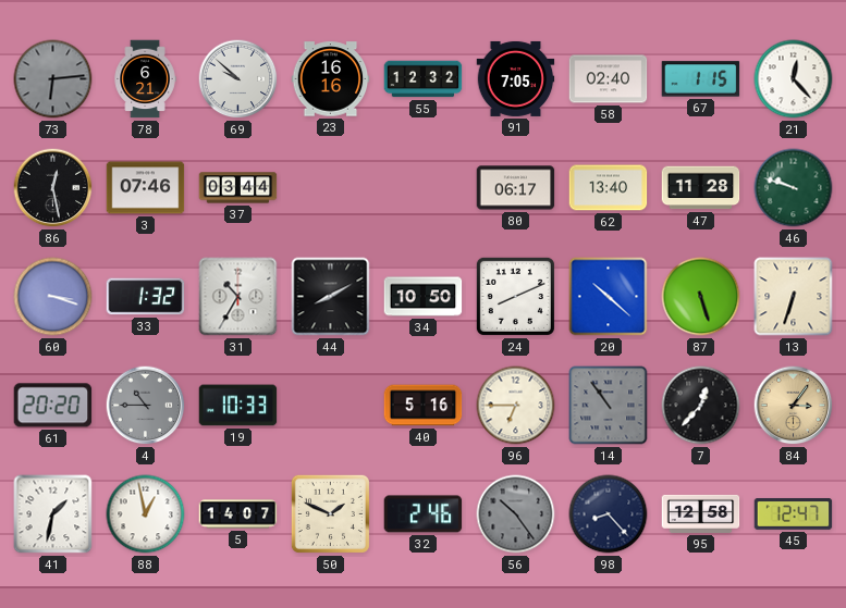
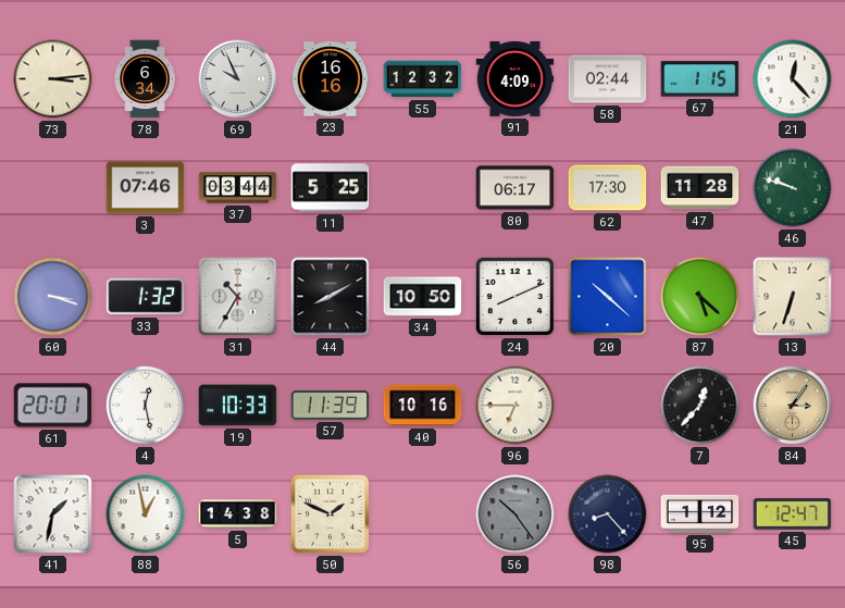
73: 6:14 -> 3:14
73 dial: grey -> cream
78: 6:21 -> 6:34
69: 9:52 -> 9:56
91: 7:05 -> 4:09
58: 02:40 -> 02:44
86: 12:28 -> none
11: none -> 5:25
62: 13:40 -> 17:30
87: 5:27 -> 5:22
61: 20:20 -> 20:01
4: 10:45 -> 12:28
4 dial: grey -> white
57: none -> 11:39
40: 5:16 -> 10:16
14: 10:54 -> none
5: 14:07 -> 14:38
32: 2:46 -> none
95: 12:58 -> 1:12
